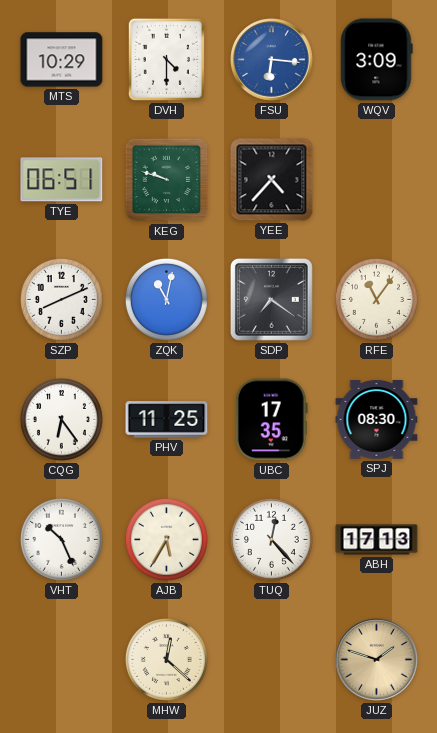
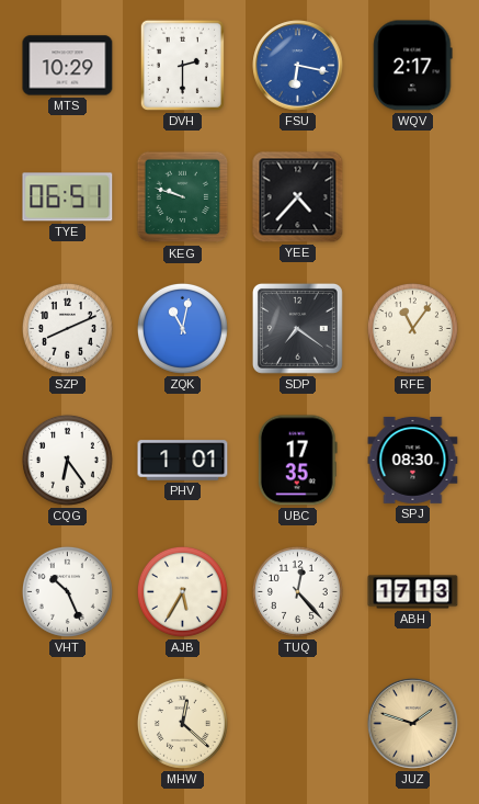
DVH: 4:30 -> 2:30
FSU: 6:16 -> 6:17
WQV: 3:09 -> 2:17
PHV: 11:25 -> 1:01
